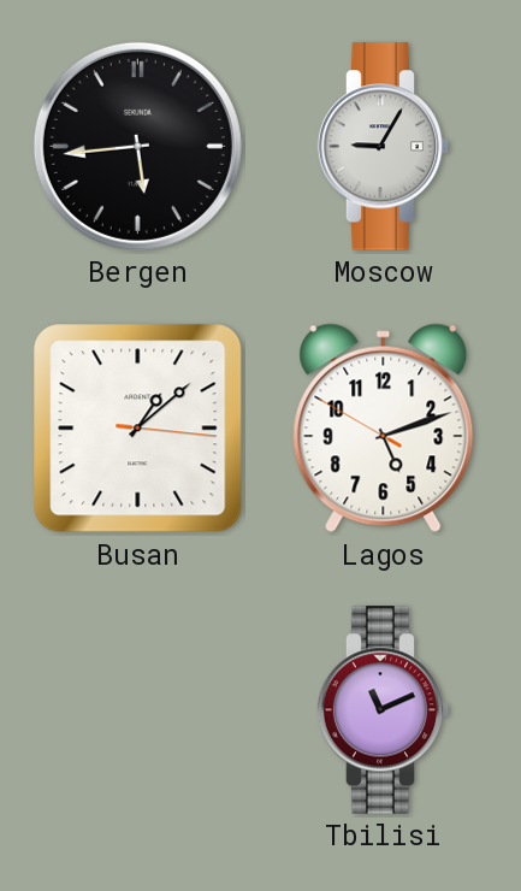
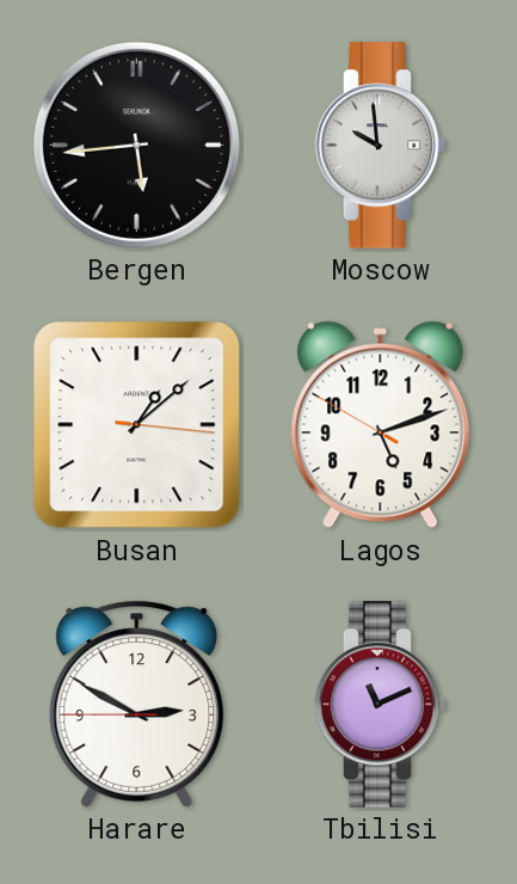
Moscow: 9:05 -> 9:59
Harare: none -> 2:49
